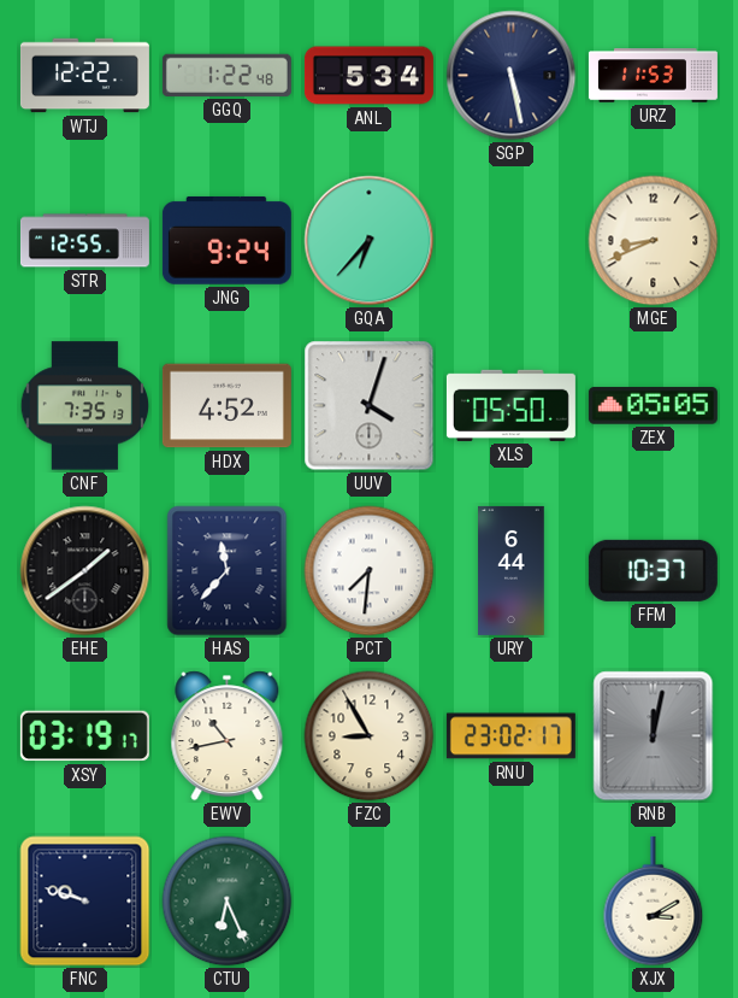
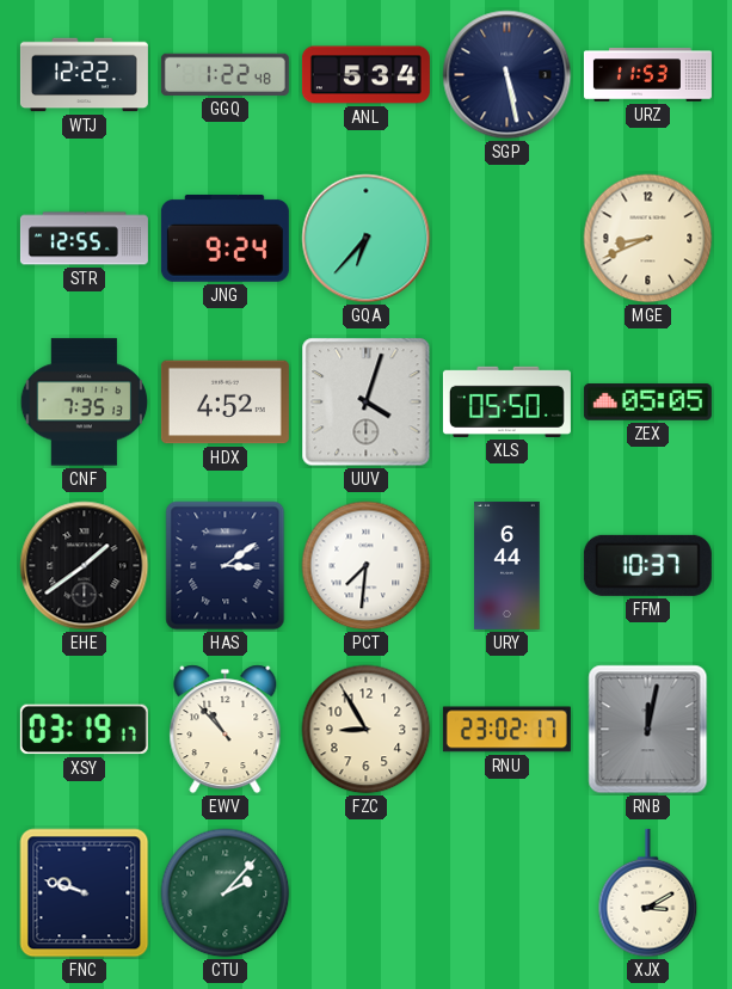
HAS: 11:37 -> 3:09
EWV: 10:43 -> 10:53
CTU: 6:26 -> 2:07
